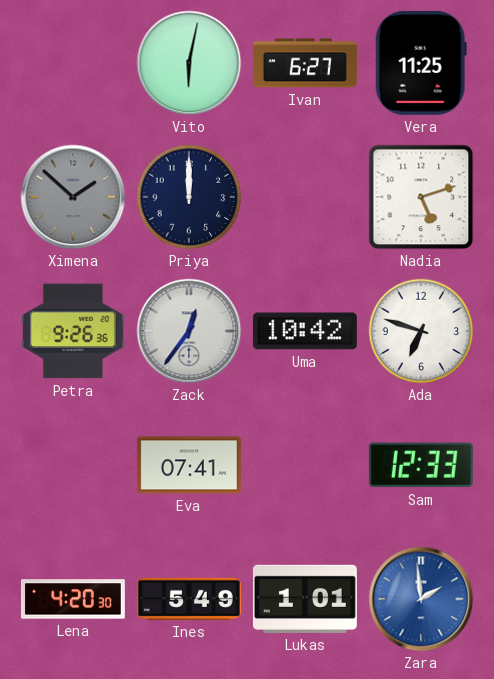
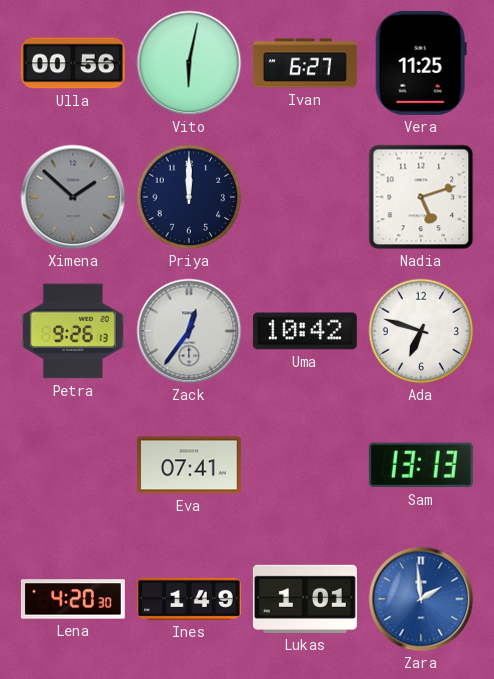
Ulla: none -> 00:56
Petra: 9:26:36 -> 9:26:13
Sam: 12:33 -> 13:13
Ines: 5:49 -> 1:49
